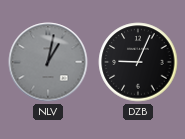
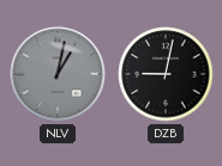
DZB: 9:04 -> 9:02
